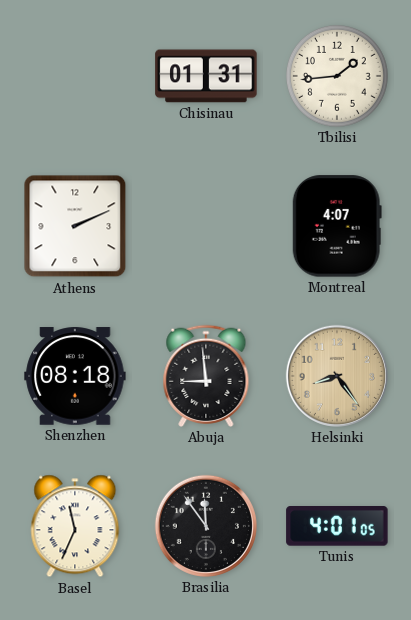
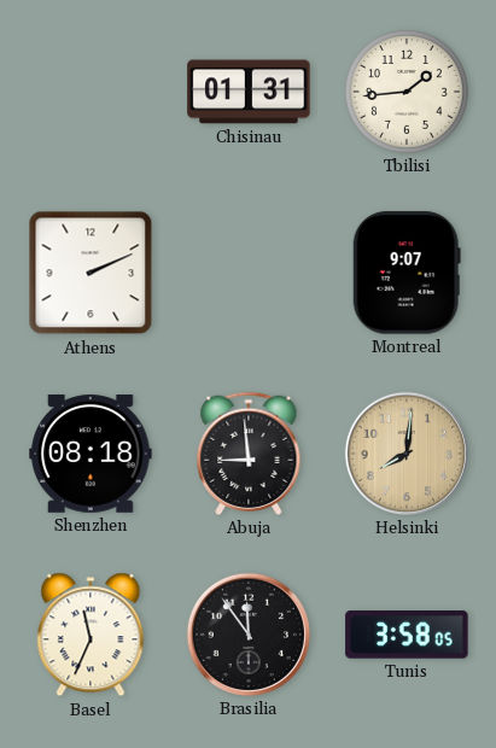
Montreal: 4:07 -> 9:07
Helsinki: 8:24 -> 8:01
Tunis: 4:01 -> 3:58
